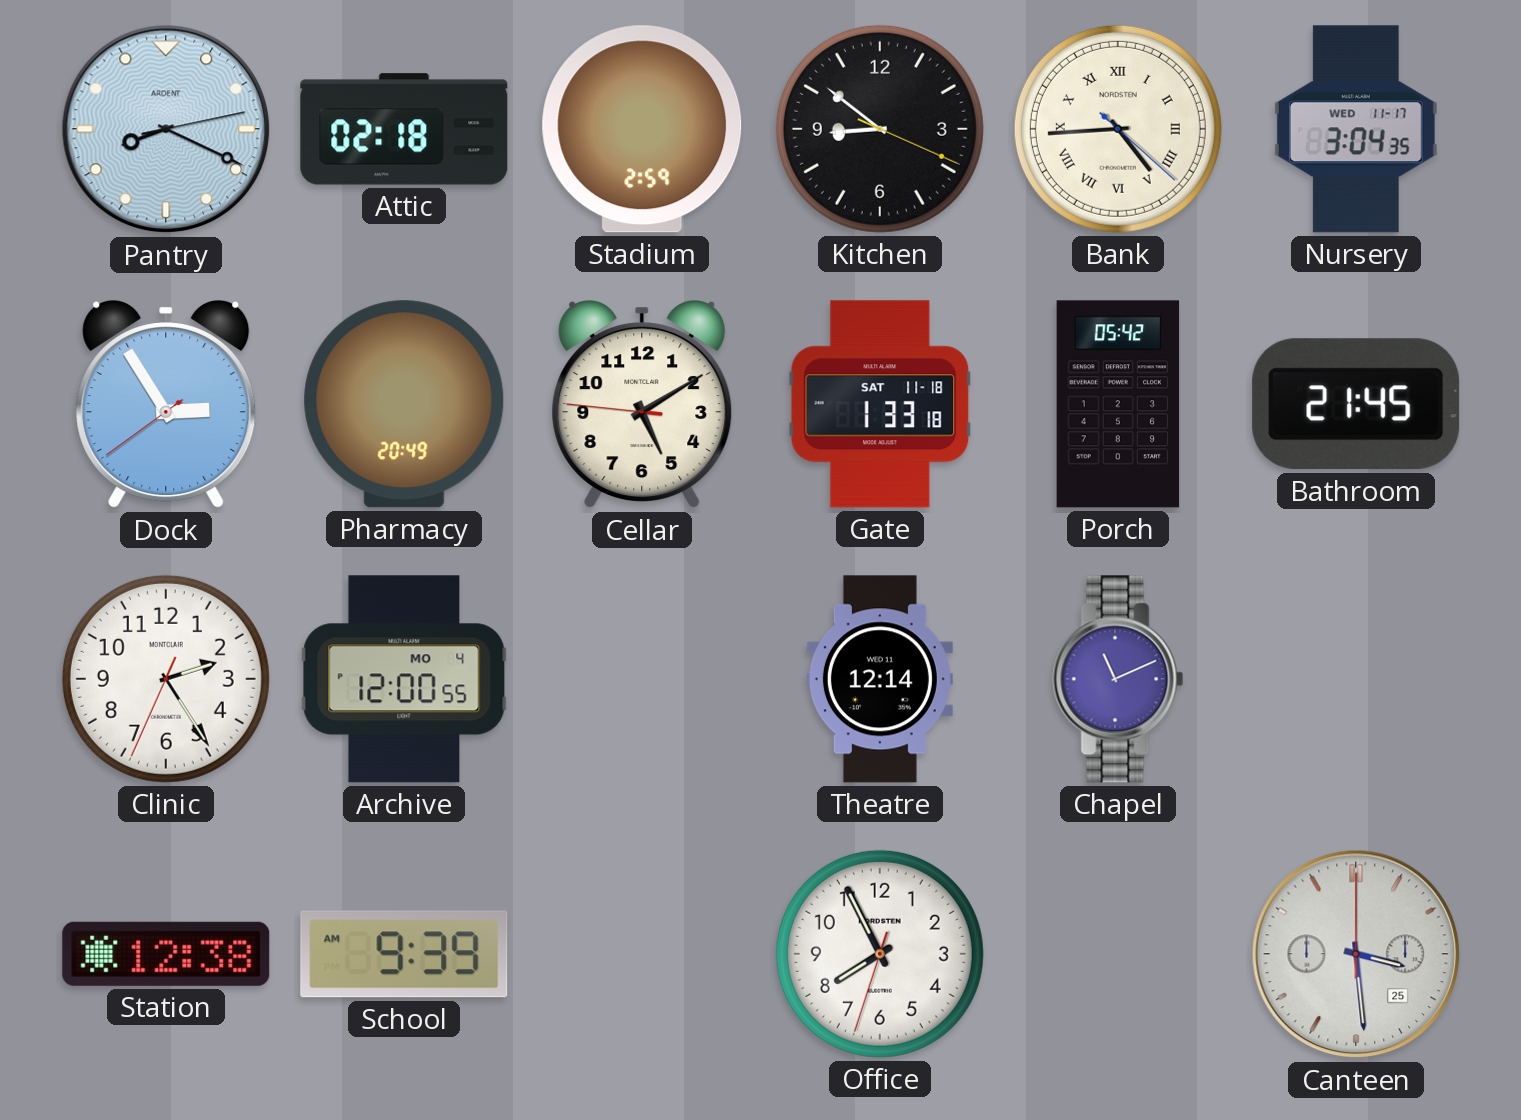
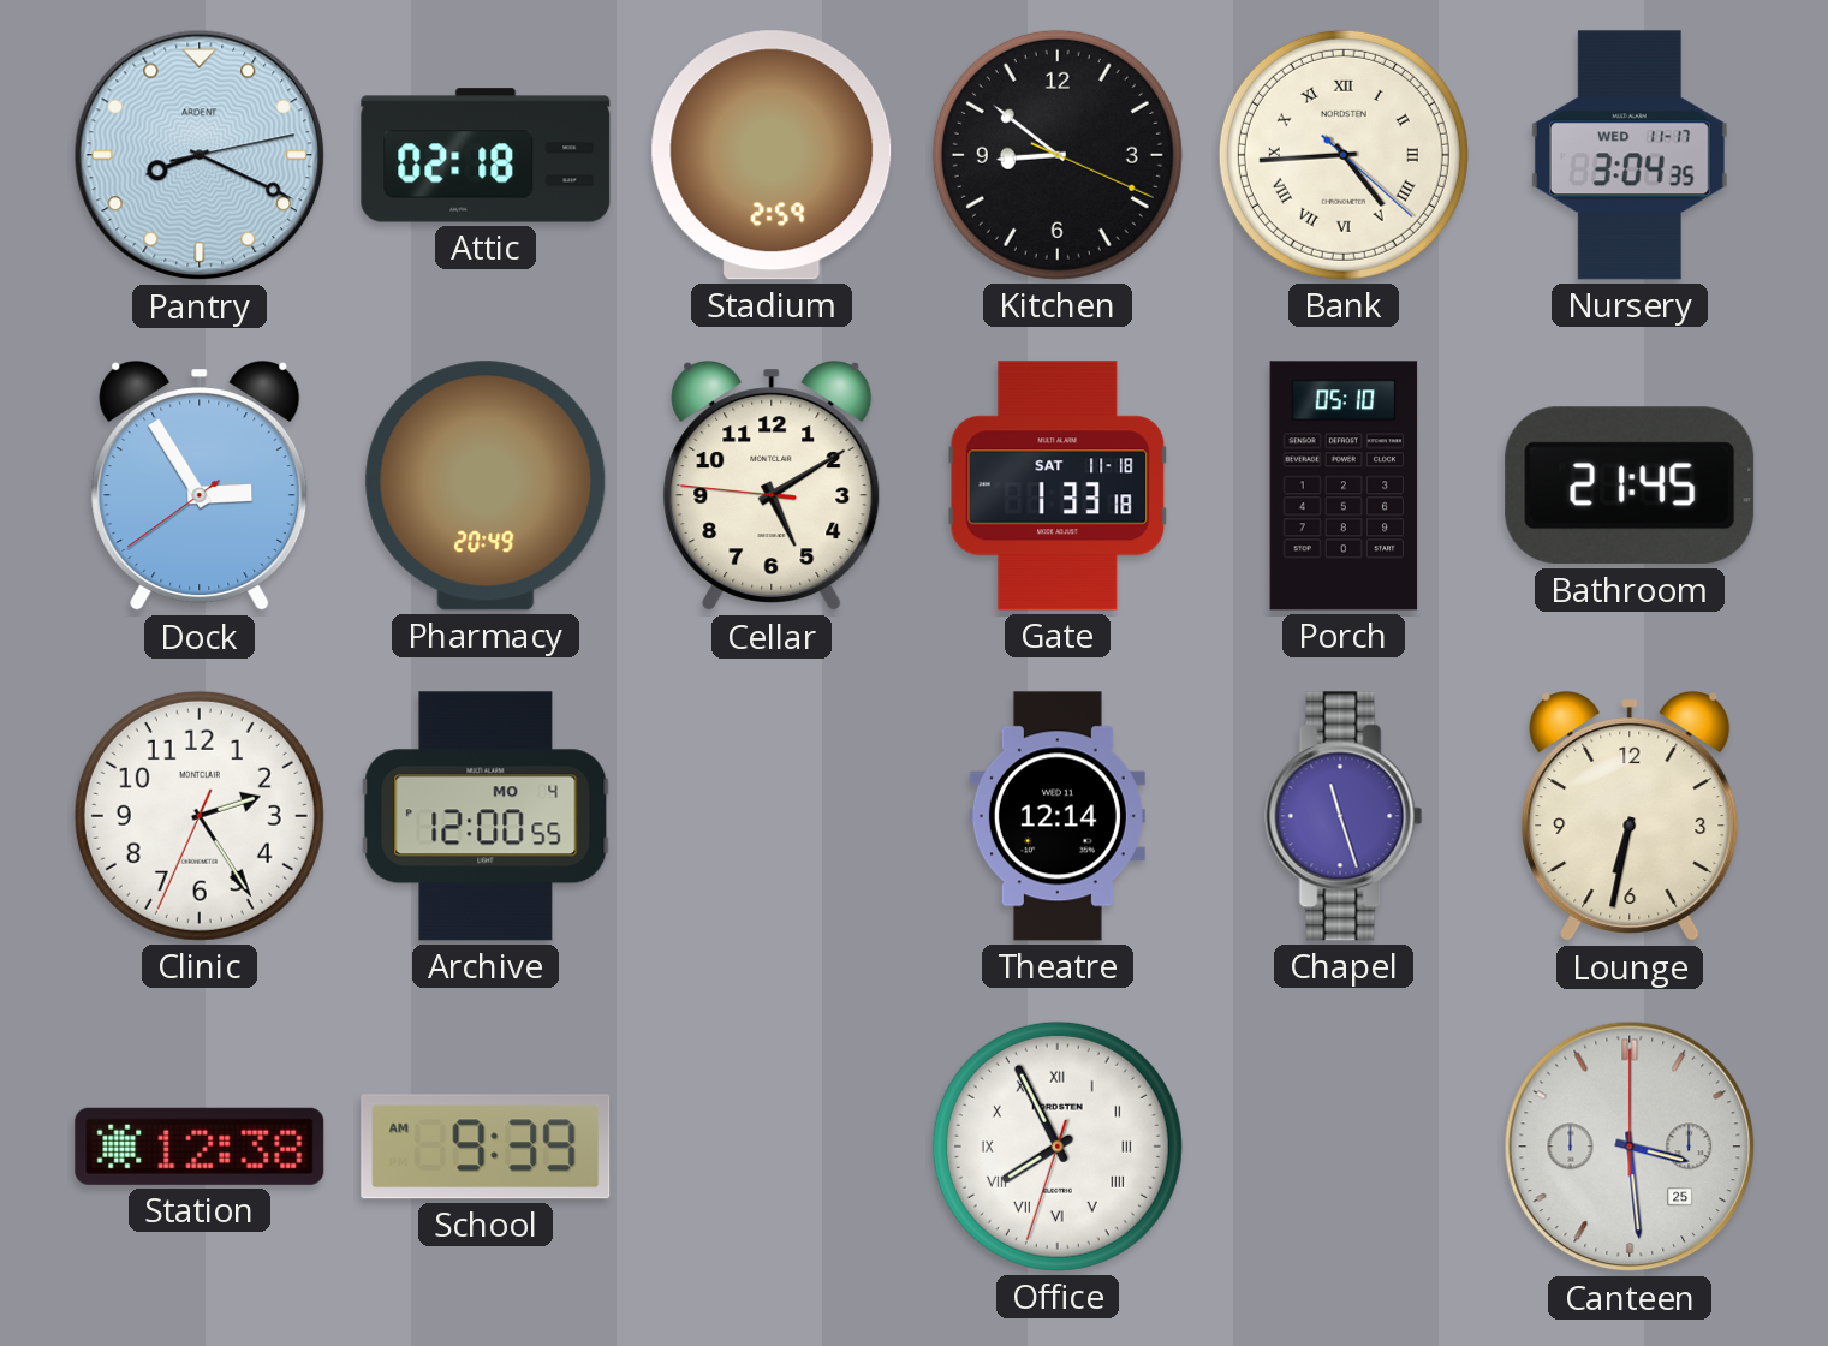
Porch: 05:42 -> 05:10
Chapel: 11:11 -> 11:27
Lounge: none -> 6:32
Office numerals: Arabic -> Roman
